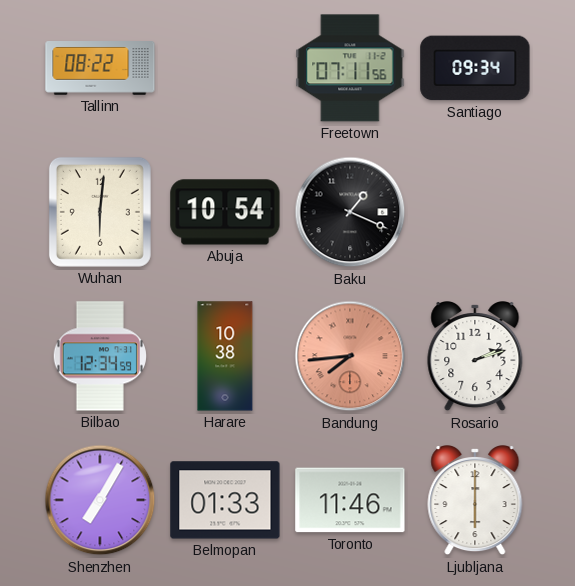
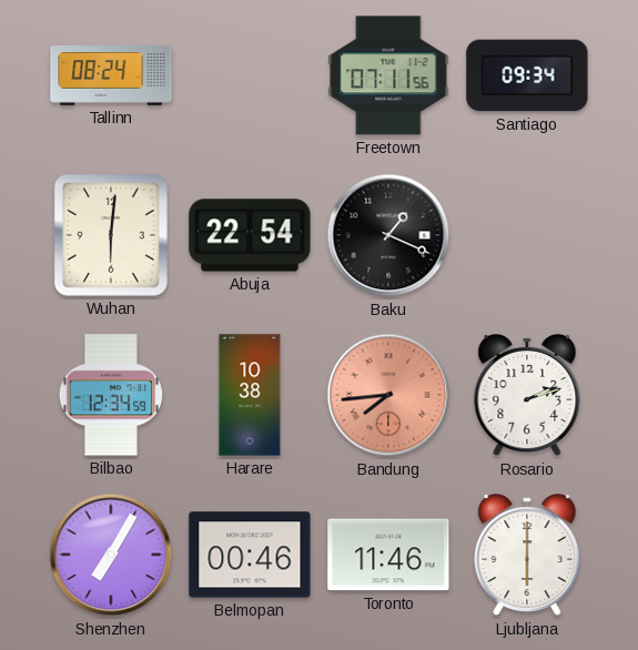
Tallinn: 08:22 -> 08:24
Abuja: 10:54 -> 22:54
Belmopan: 01:33 -> 00:46
